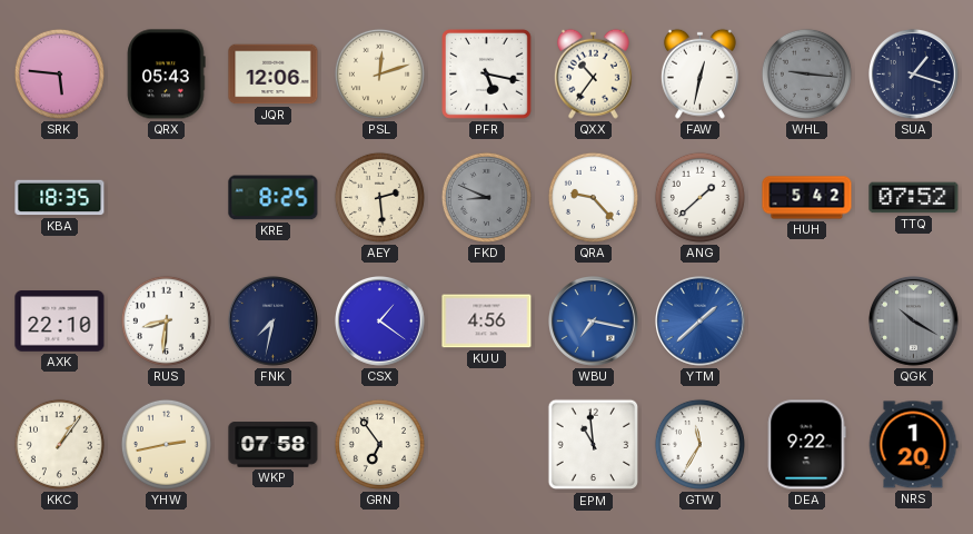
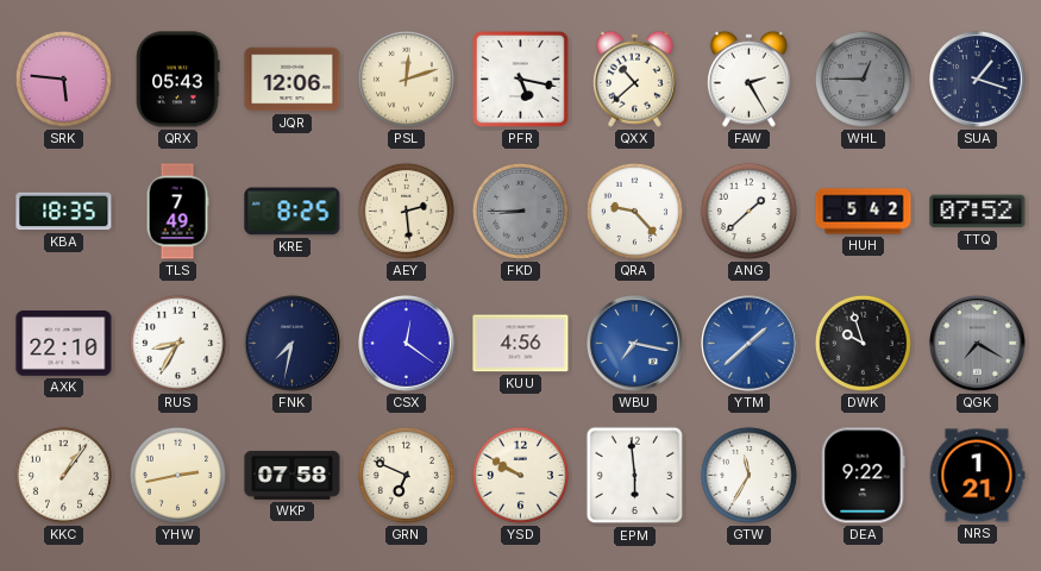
QXX: 10:36 -> 10:38
FAW: 12:32 -> 2:25
WHL: 9:16 -> 12:45
TLS: none -> 7:49
FKD: 8:49 -> 8:45
RUS: 8:31 -> 8:35
CSX: 1:21 -> 12:21
DWK: none -> 9:57
QGK: 10:20 -> 7:20
GRN: 6:54 -> 6:49
YSD: none -> 9:50
EPM: 10:59 -> 5:59
NRS: 1:20 -> 1:21
